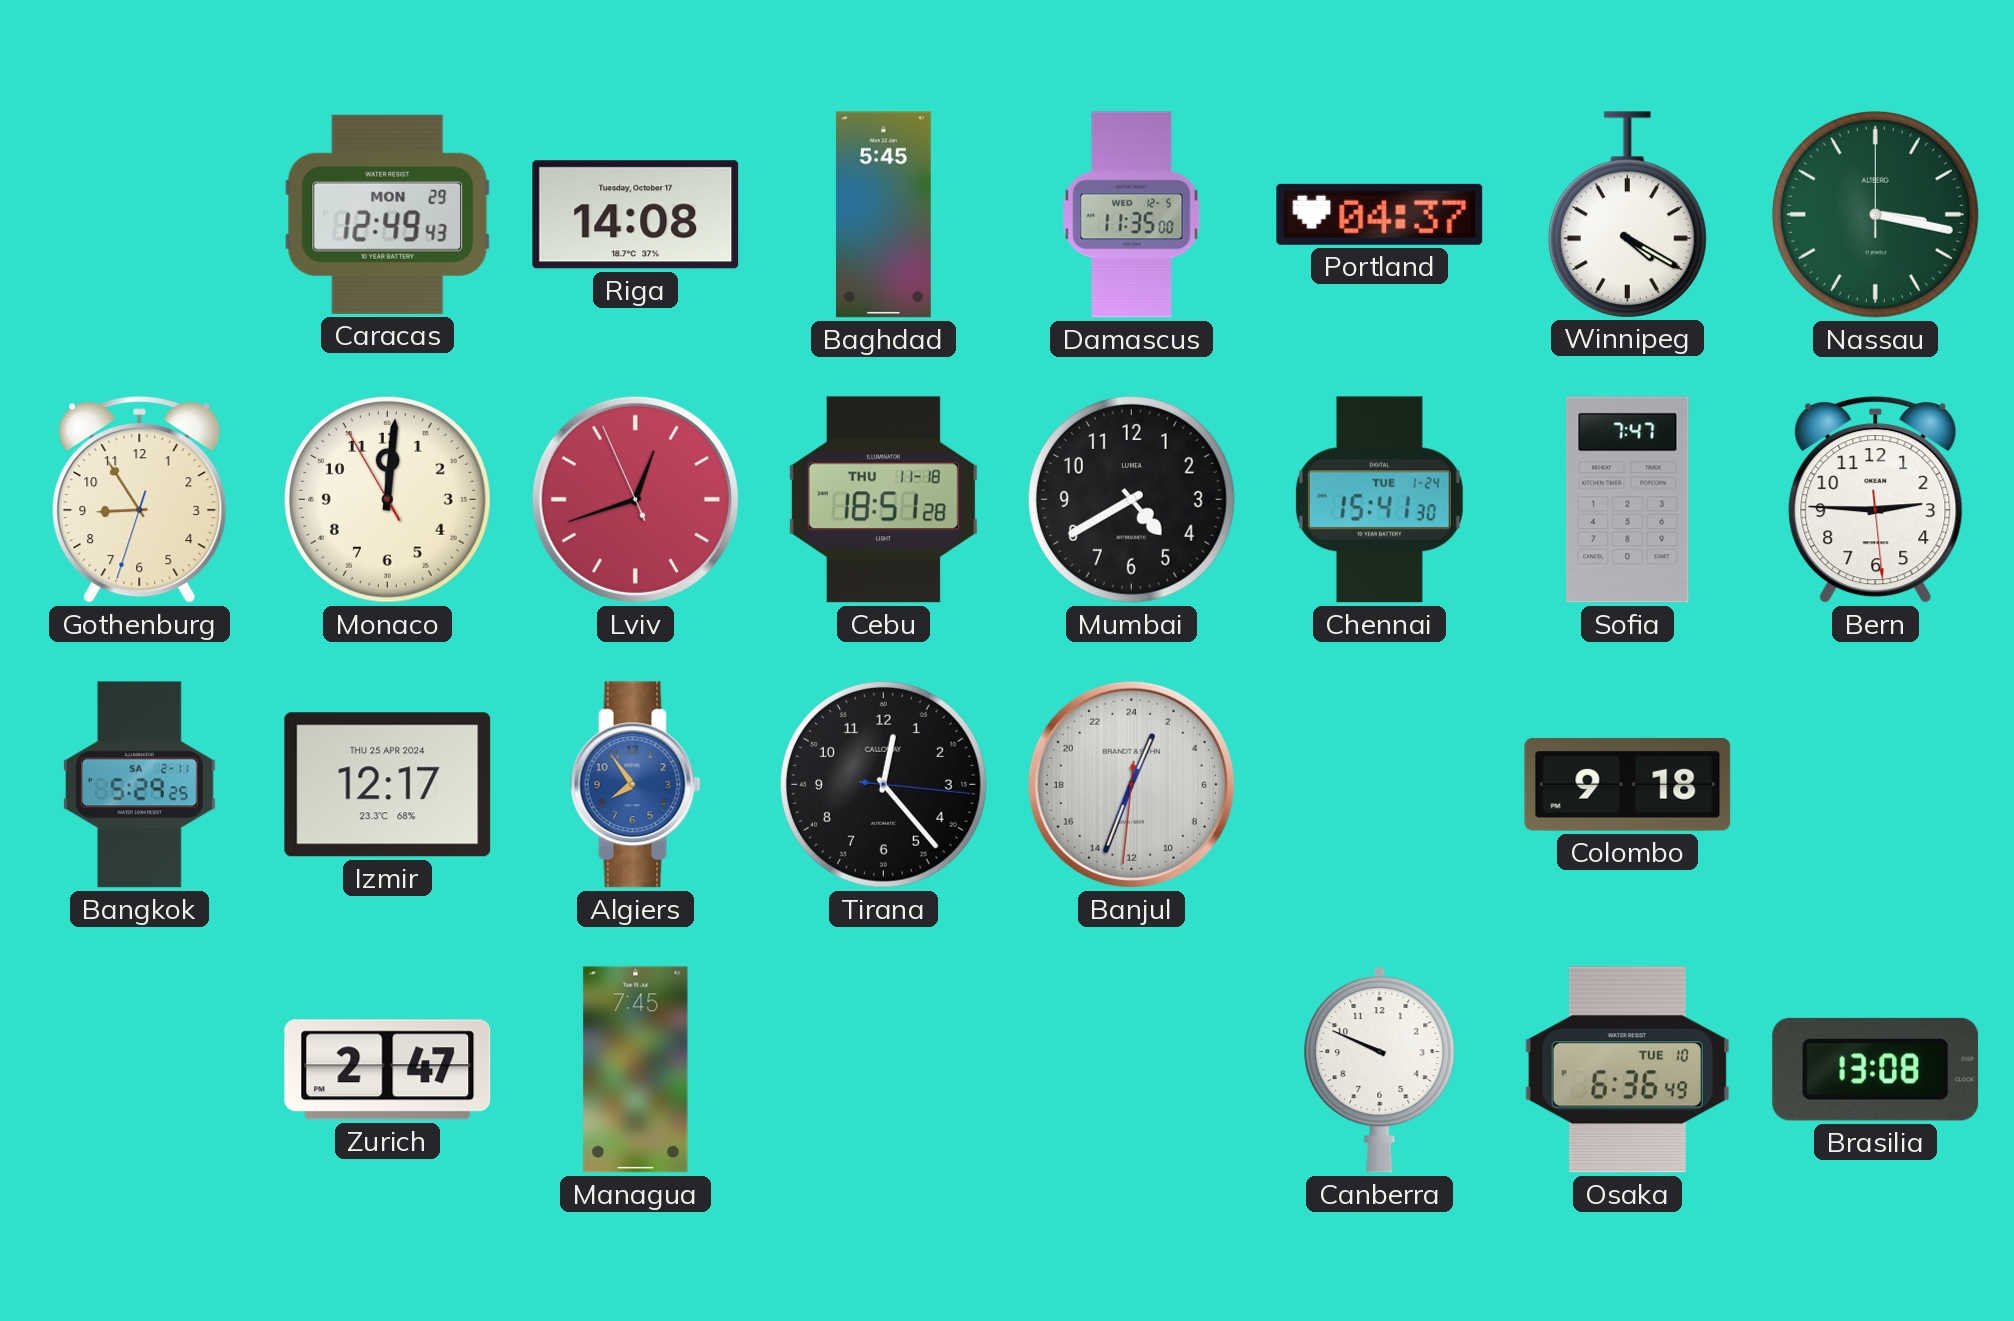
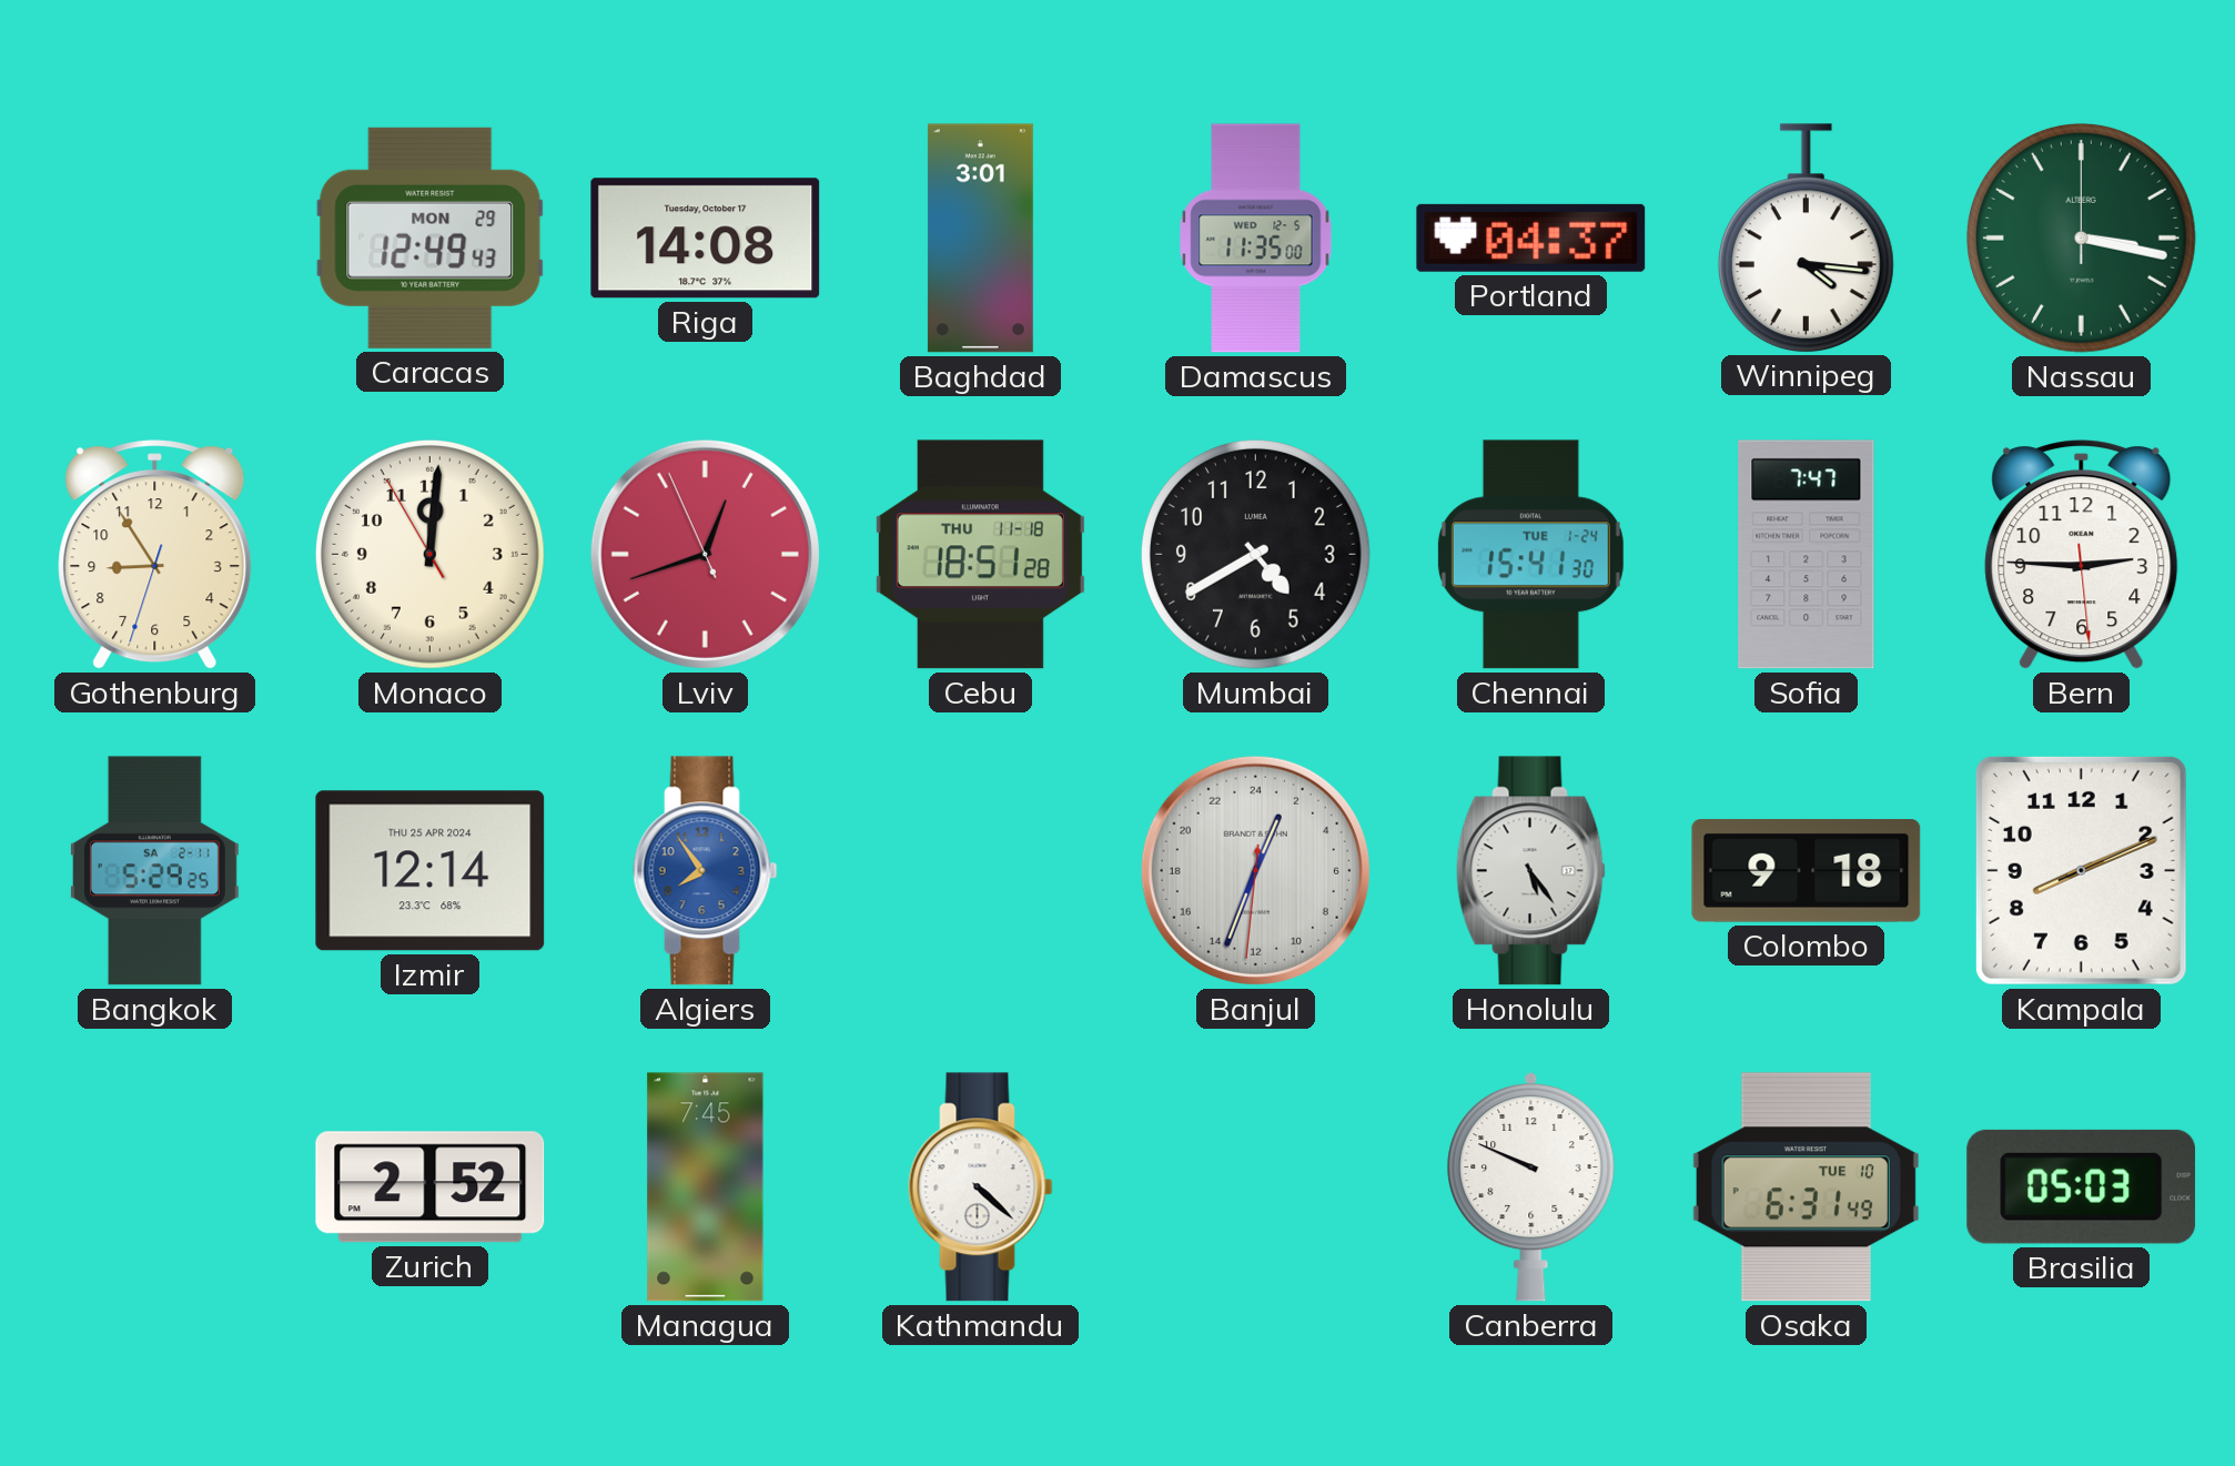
Baghdad: 5:45 -> 3:01
Winnipeg: 4:20 -> 4:16
Izmir: 12:17 -> 12:14
Tirana: 12:23 -> none
Honolulu: none -> 5:24
Kampala: none -> 8:11
Zurich: 2:47 -> 2:52
Kathmandu: none -> 4:22
Osaka: 6:36 -> 6:31
Brasilia: 13:08 -> 05:03
